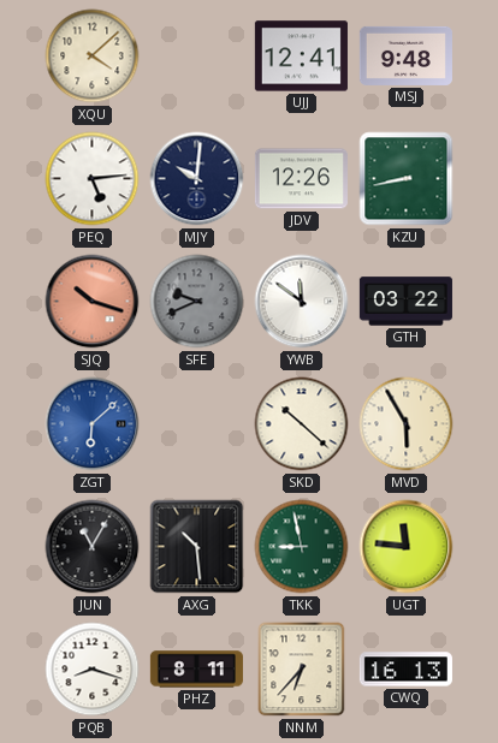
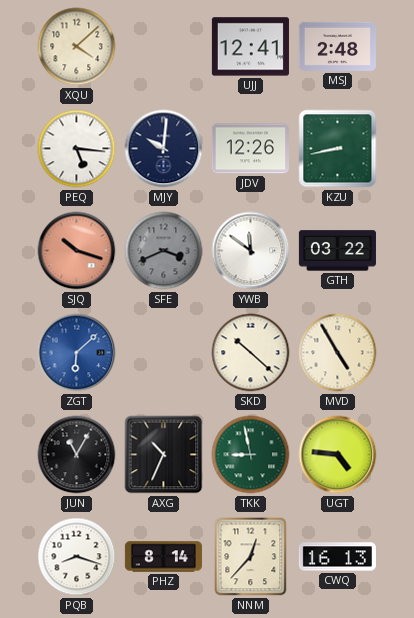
MSJ: 9:48 -> 2:48
PEQ: 5:14 -> 5:16
SFE: 9:41 -> 3:41
MVD: 5:55 -> 4:55
AXG: 10:29 -> 10:34
UGT: 11:46 -> 4:46
PHZ: 8:11 -> 8:14
NNM: 6:37 -> 12:37
